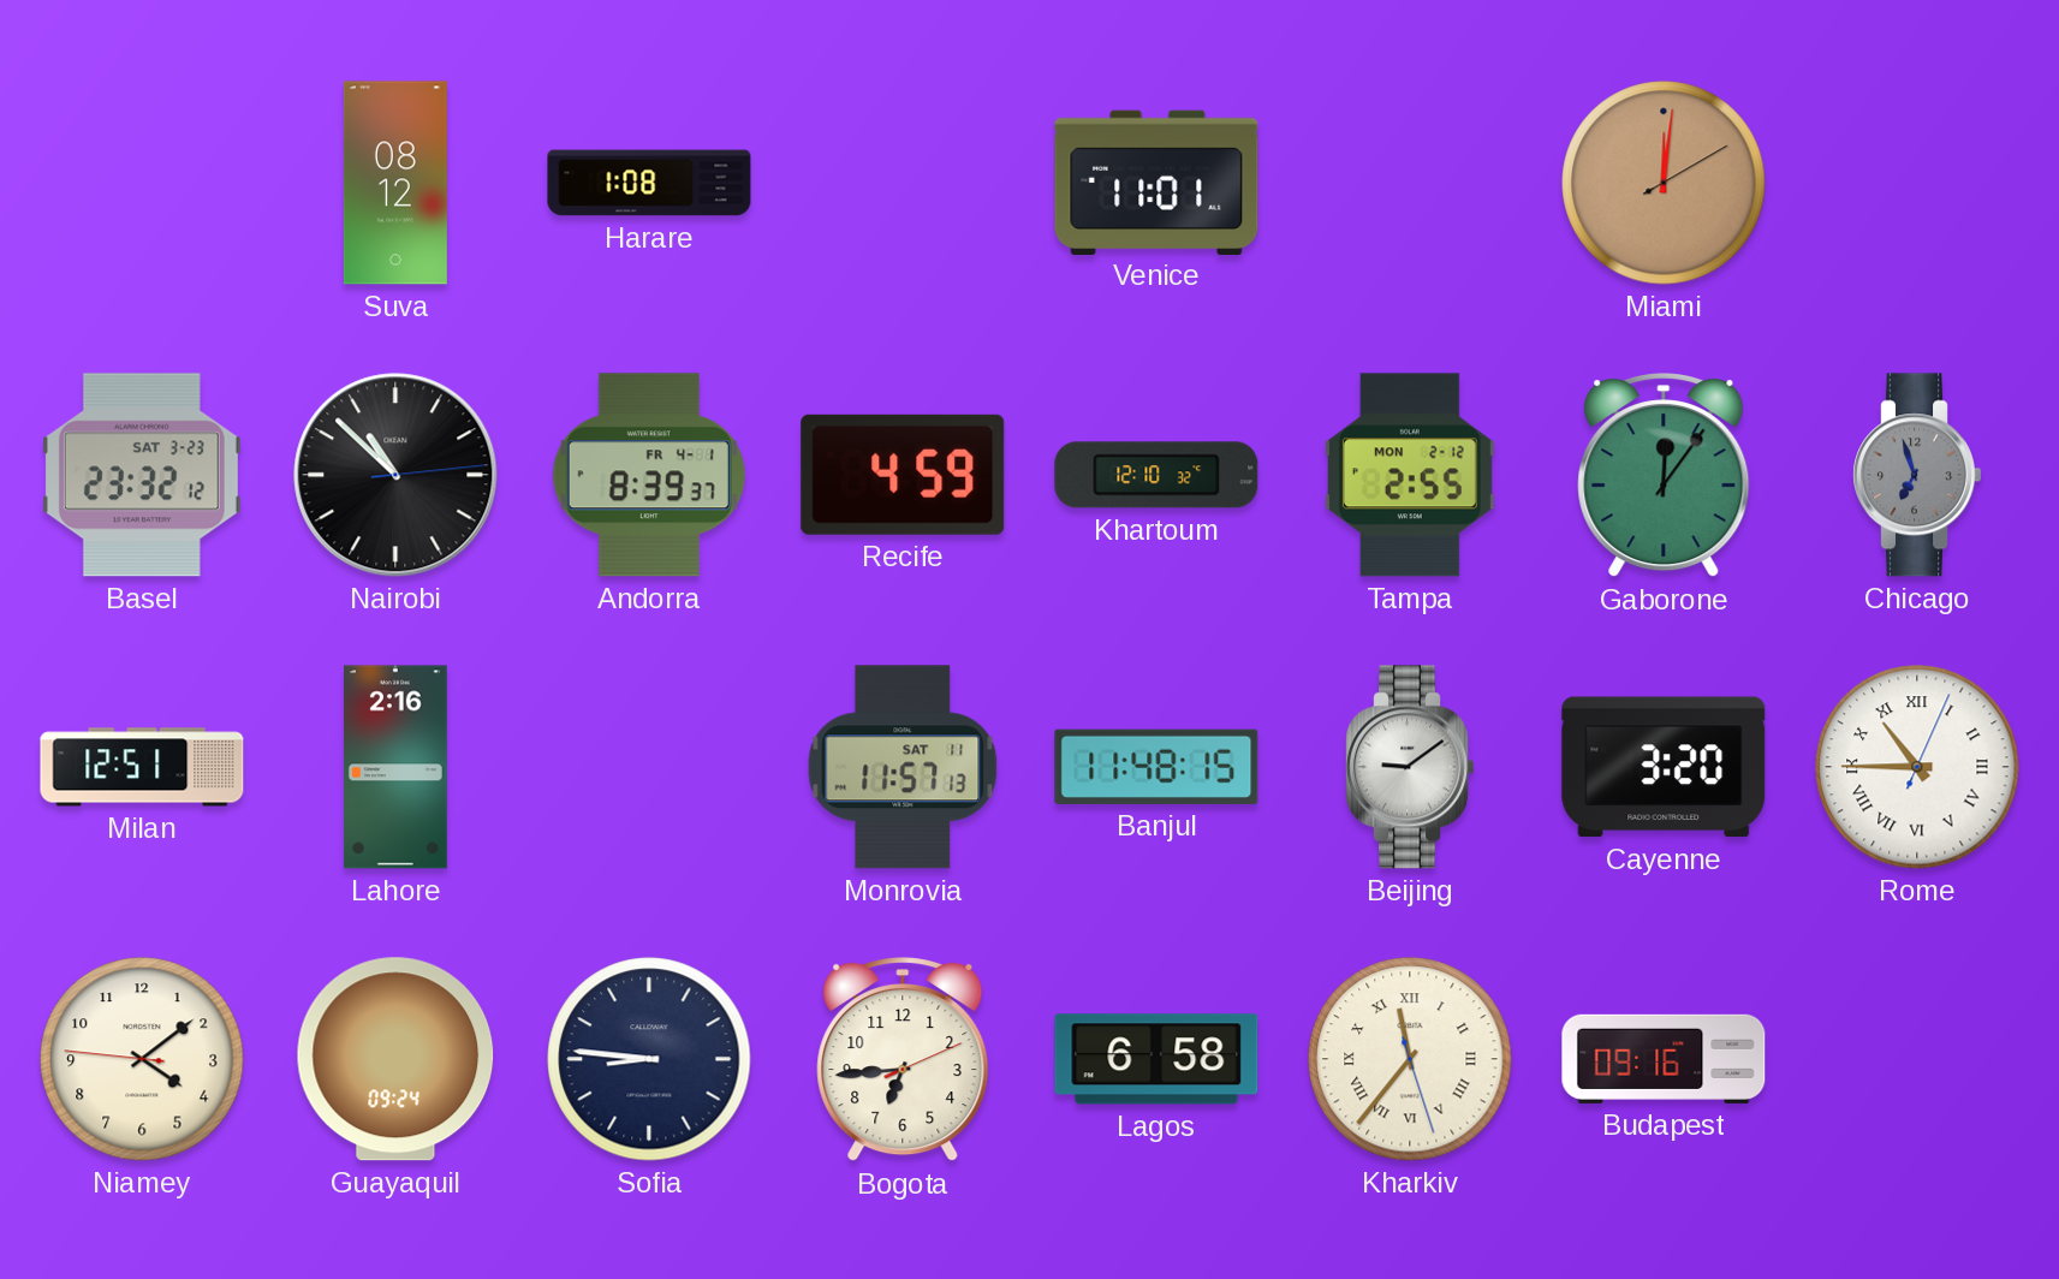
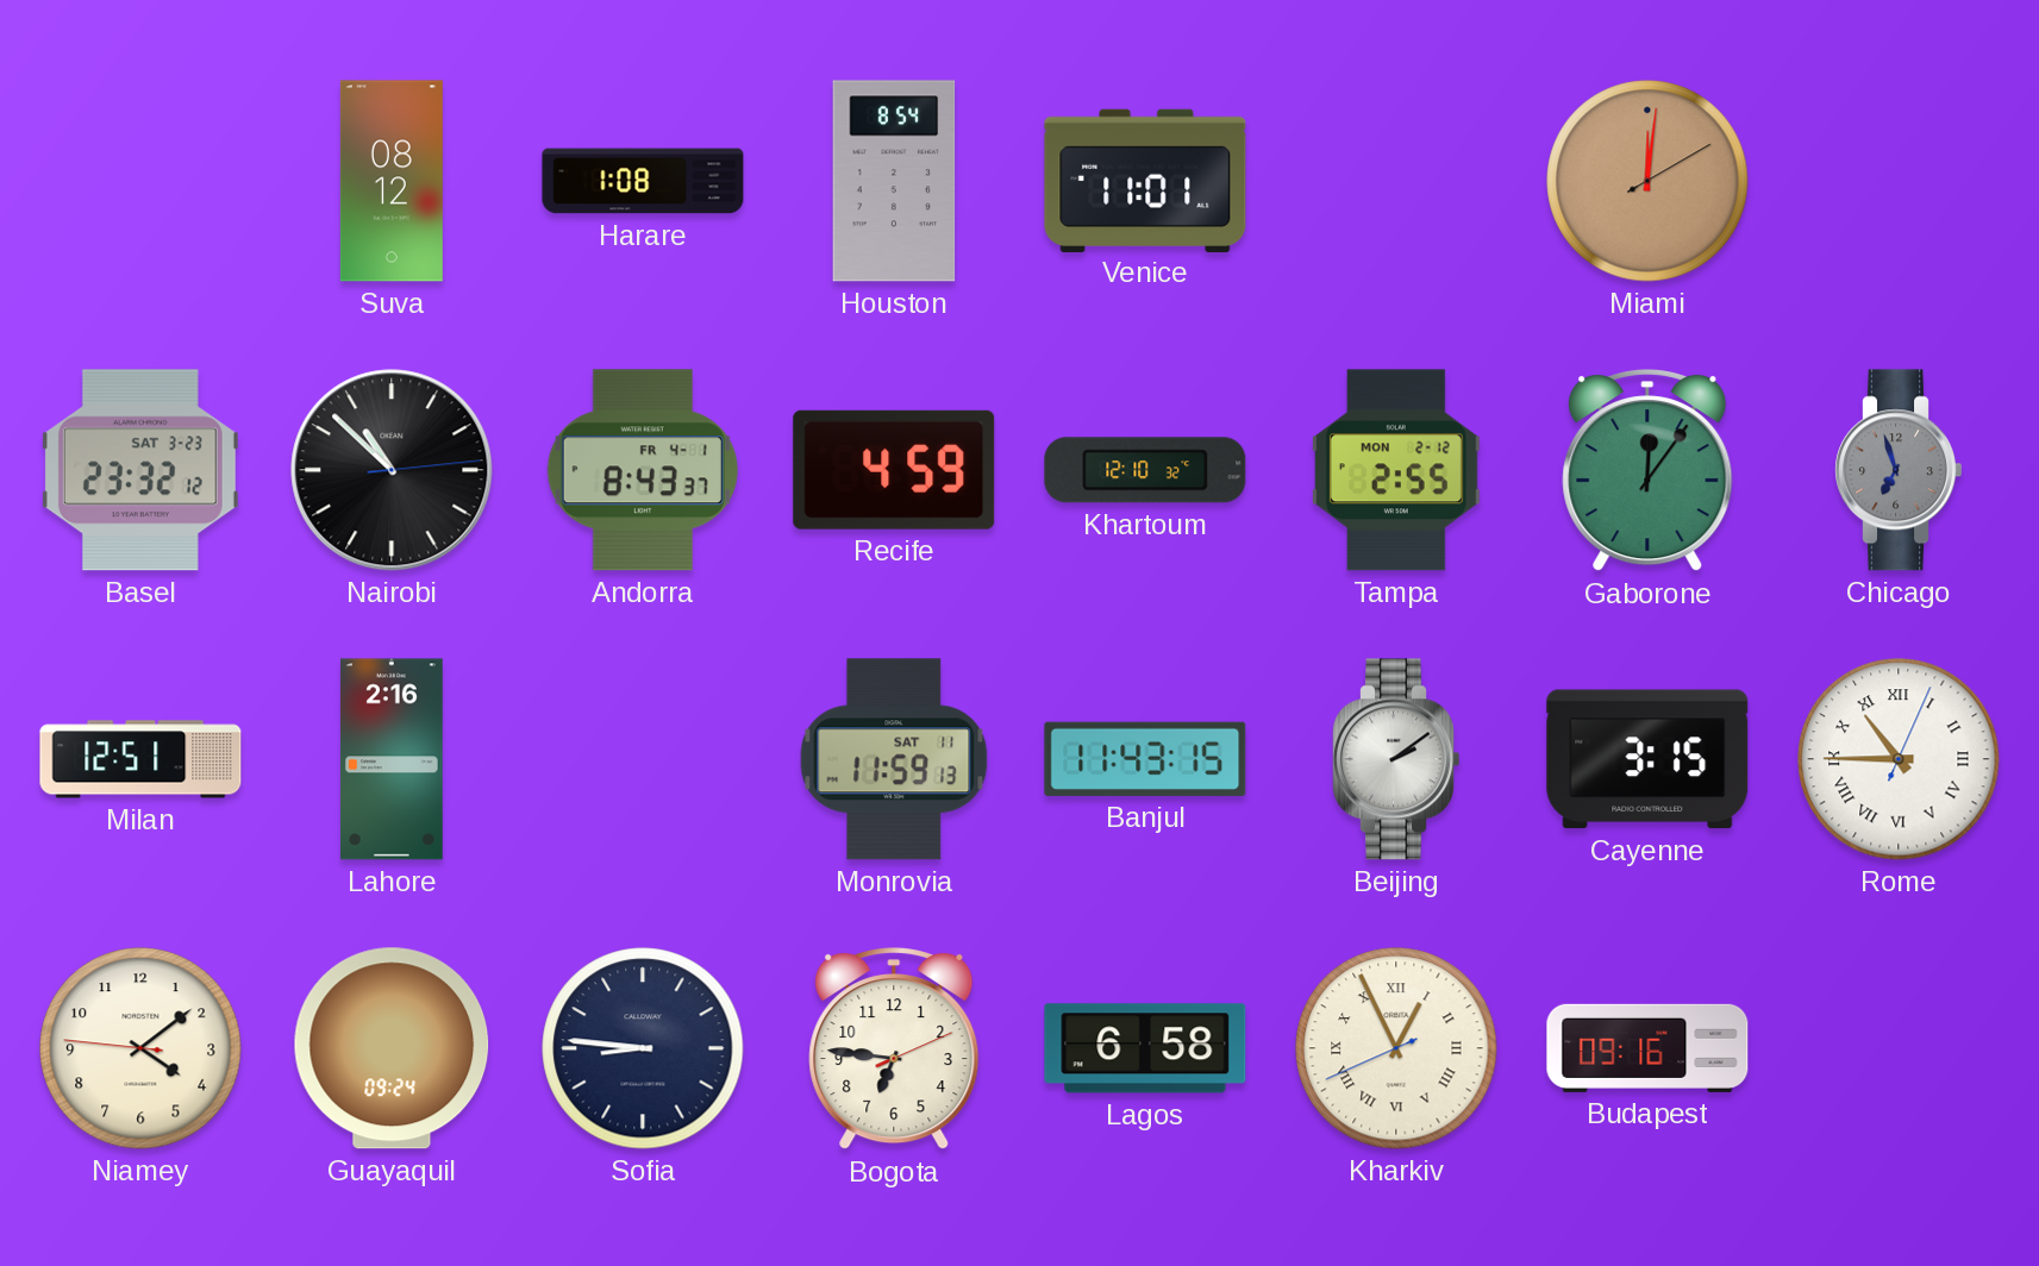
Houston: none -> 8:54
Andorra: 8:39 -> 8:43
Monrovia: 11:57 -> 11:59
Banjul: 11:48 -> 11:43
Beijing: 9:09 -> 2:09
Cayenne: 3:20 -> 3:15
Bogota: 6:44 -> 6:46
Kharkiv: 11:36 -> 12:55
